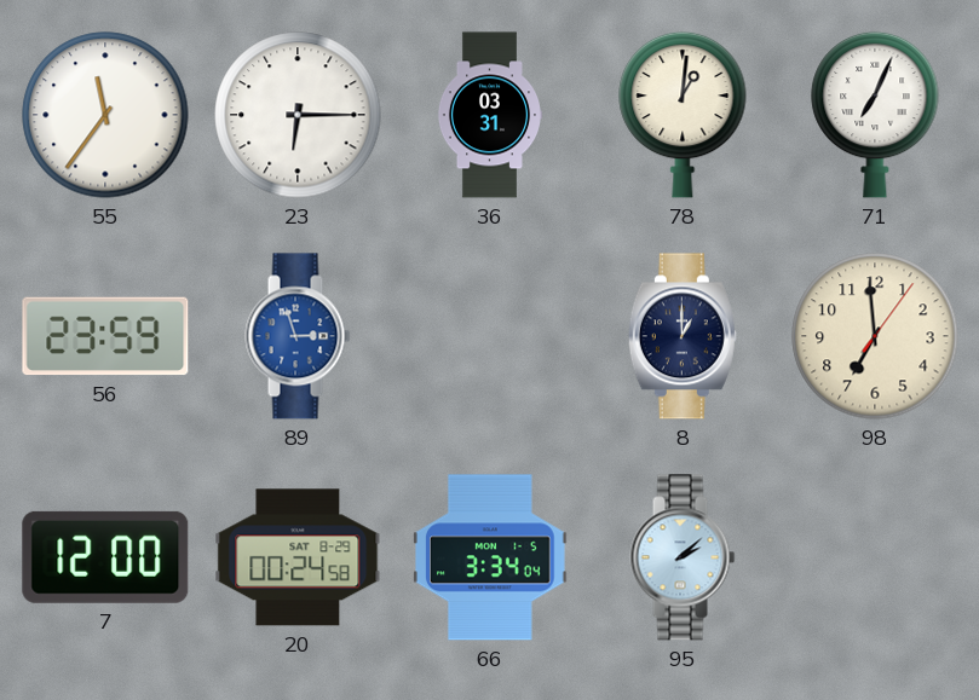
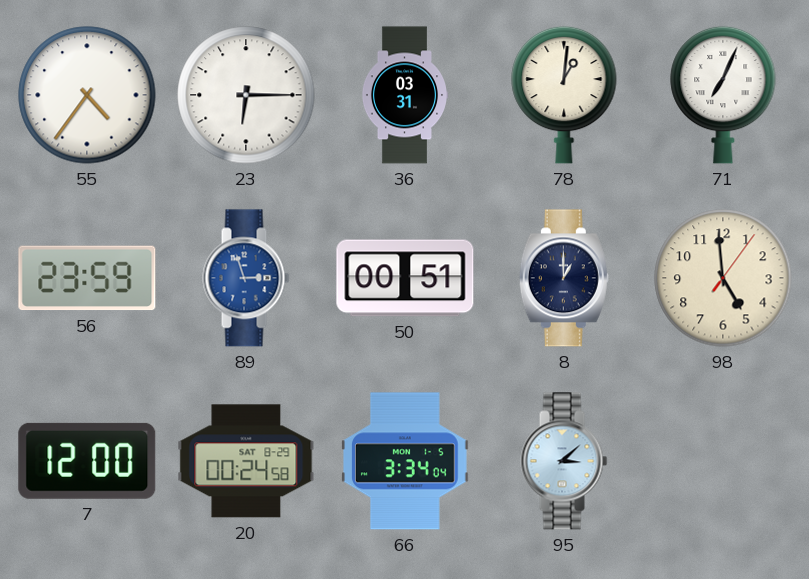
55: 11:36 -> 4:36
50: none -> 00:51
98: 6:59 -> 4:59
95: 2:08 -> 3:08
